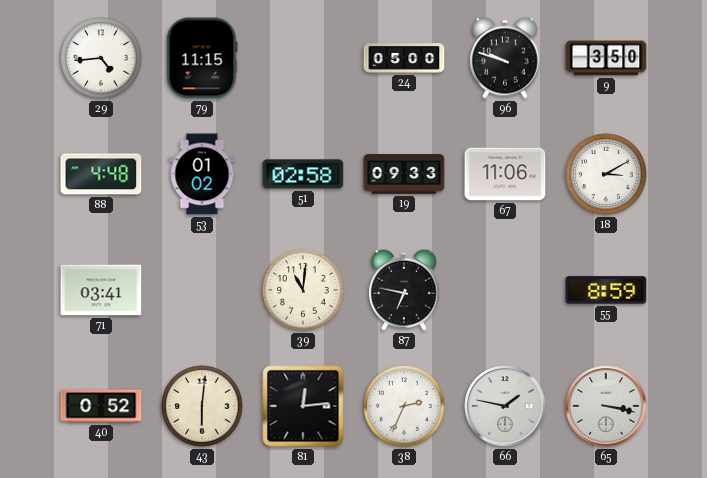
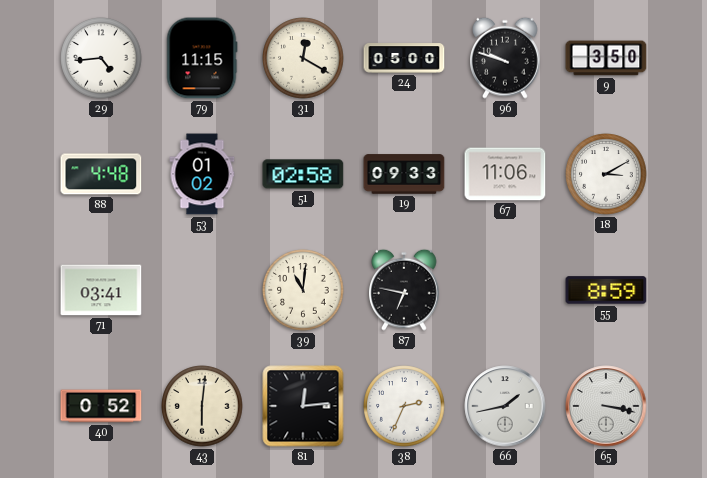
31: none -> 12:20
66: 1:47 -> 1:43
